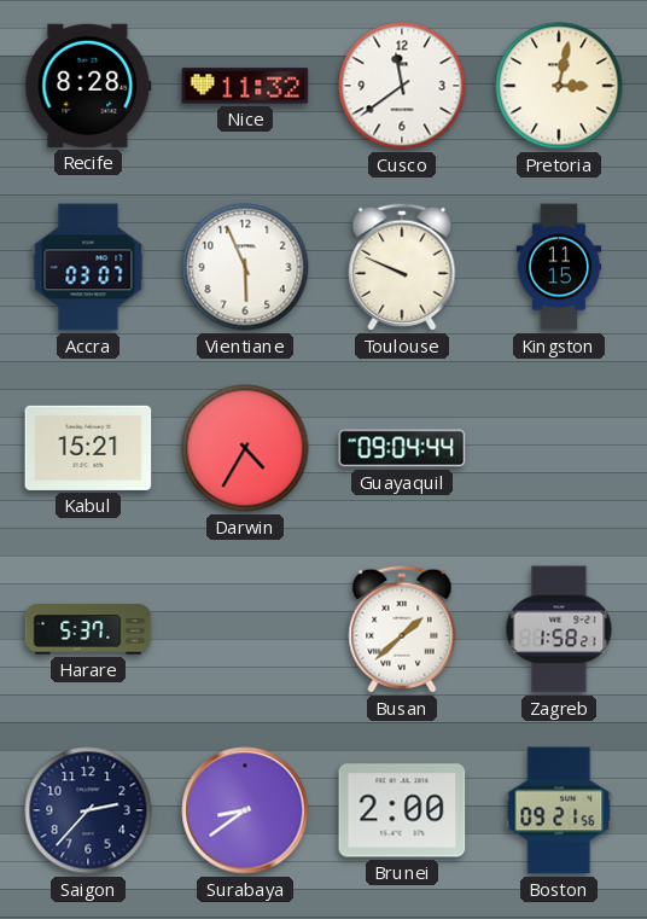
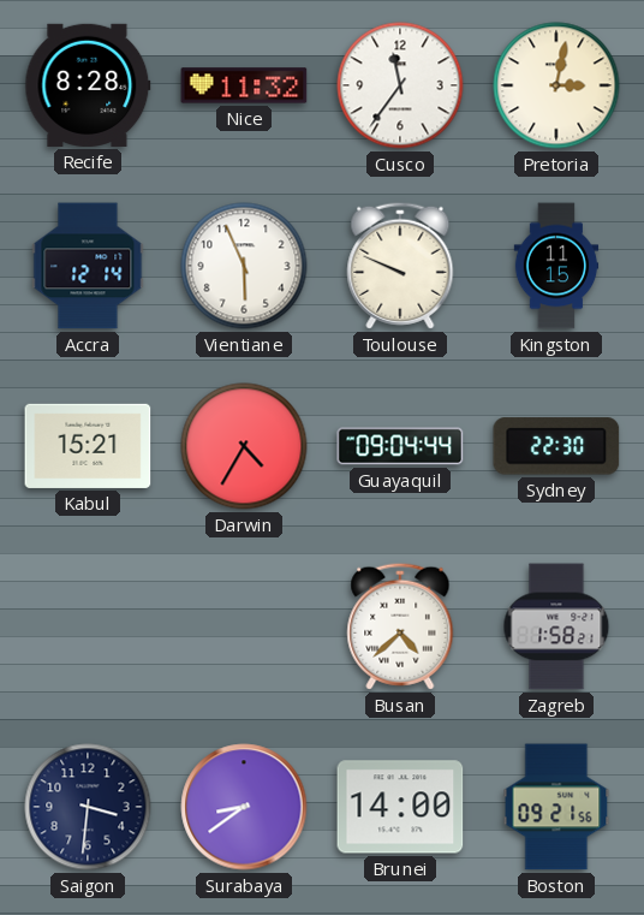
Cusco: 11:39 -> 11:36
Accra: 03:07 -> 12:14
Sydney: none -> 22:30
Harare: 5:37 -> none
Busan: 1:38 -> 4:38
Saigon: 2:37 -> 3:31
Brunei: 2:00 -> 14:00
